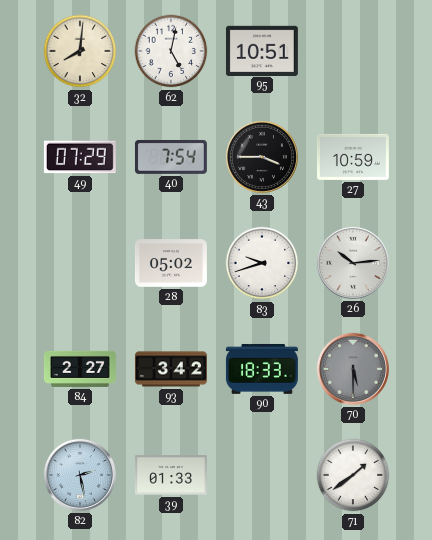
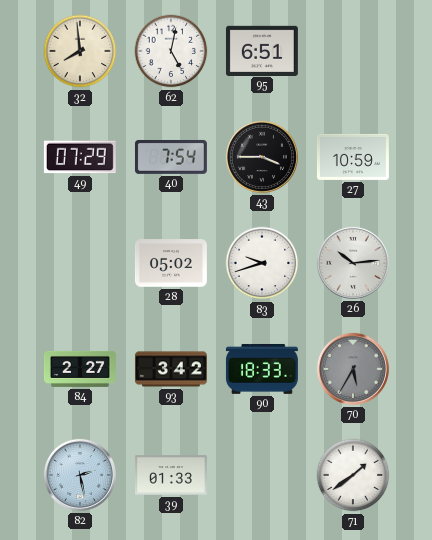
32: 8:01 -> 7:59
95: 10:51 -> 6:51
70: 5:30 -> 5:35
